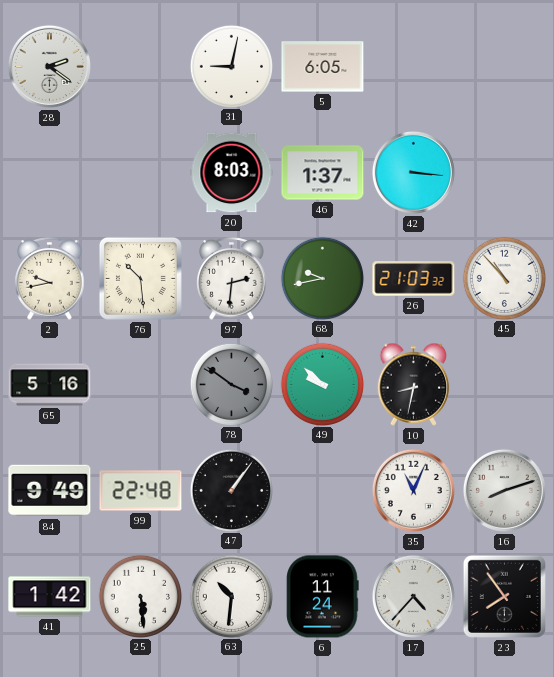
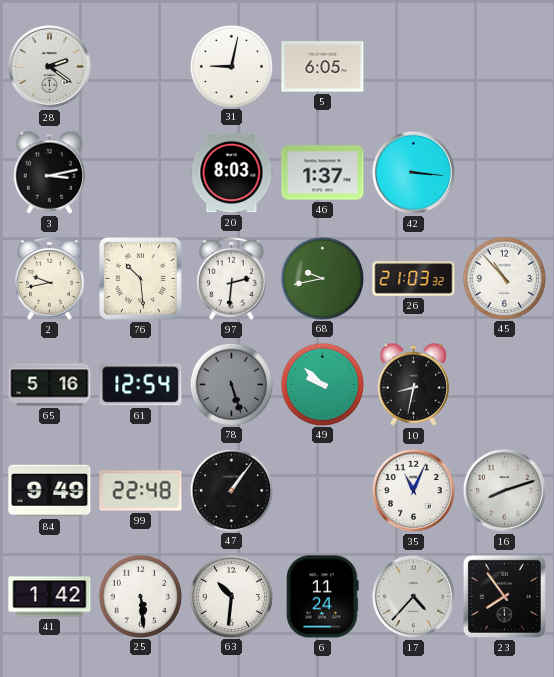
3: none -> 3:13
61: none -> 12:54
78: 3:51 -> 5:27
